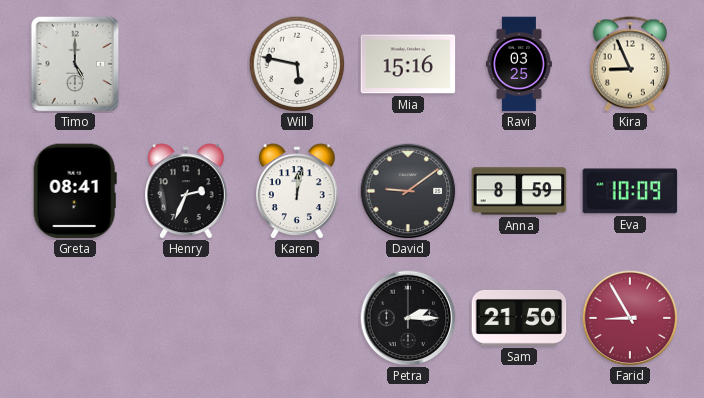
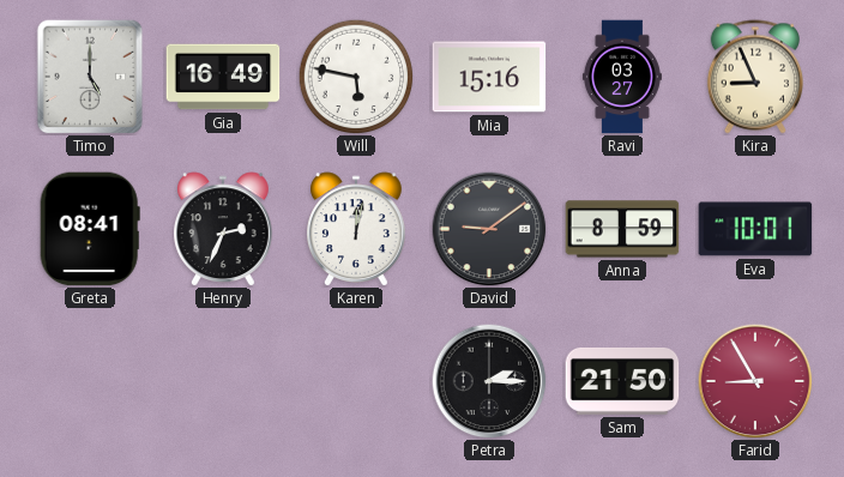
Gia: none -> 16:49
Ravi: 03:25 -> 03:27
Eva: 10:09 -> 10:01
